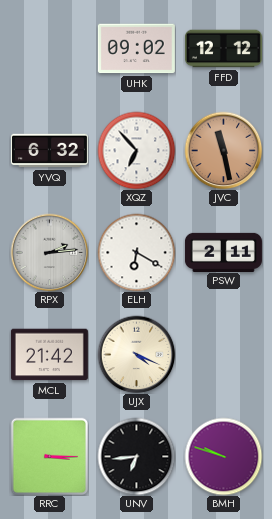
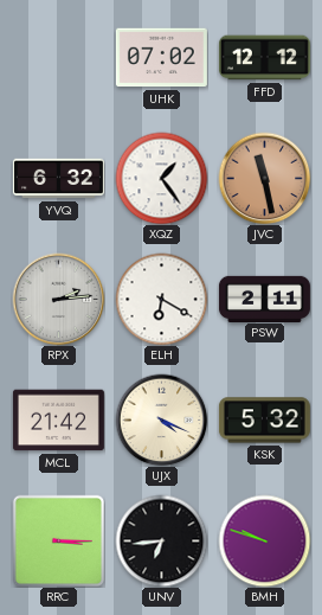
UHK: 09:02 -> 07:02
XQZ: 6:53 -> 1:24
KSK: none -> 5:32
